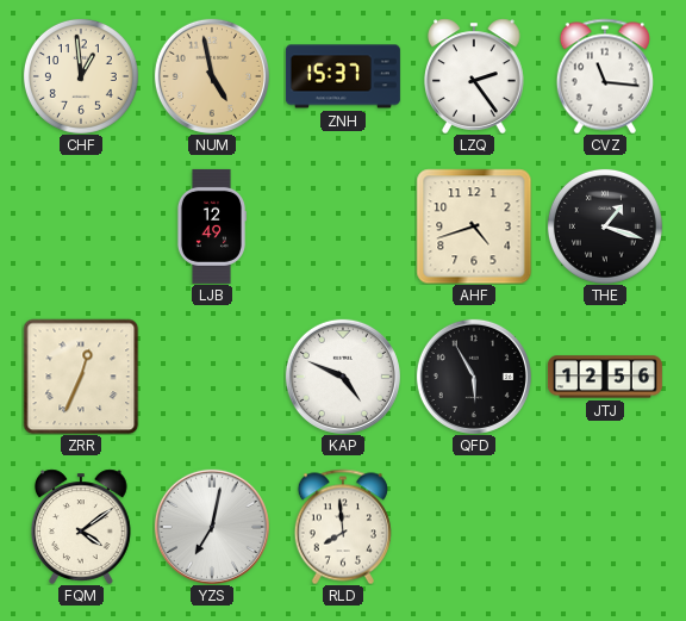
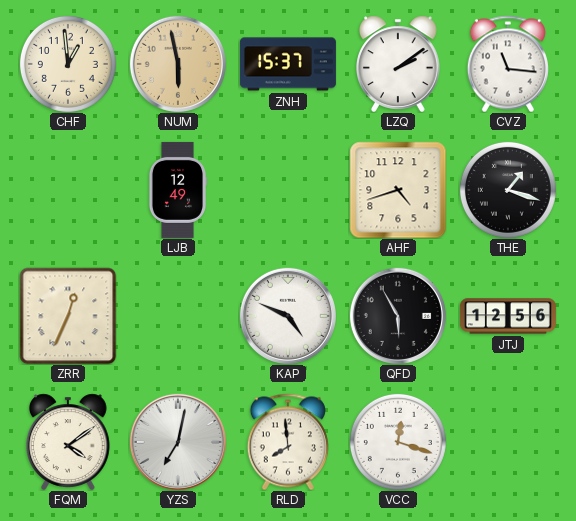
NUM: 4:58 -> 5:58
LZQ: 2:24 -> 2:09
VCC: none -> 12:18
